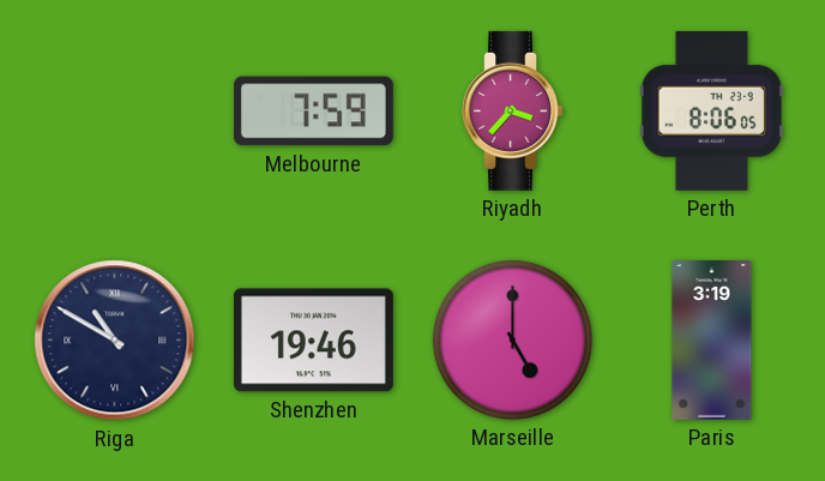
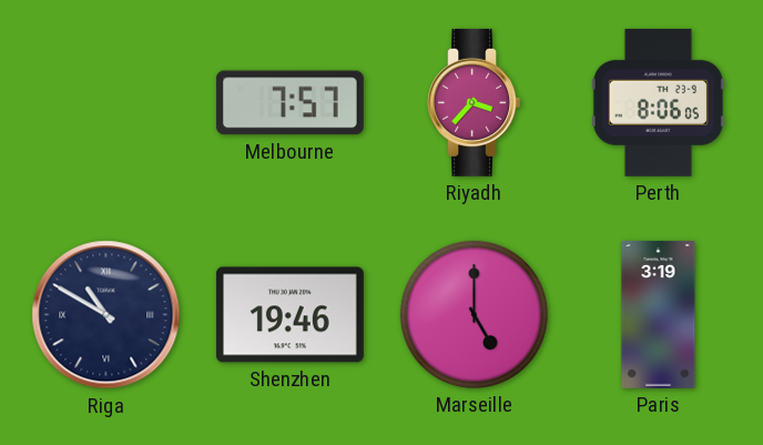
Melbourne: 7:59 -> 7:57
